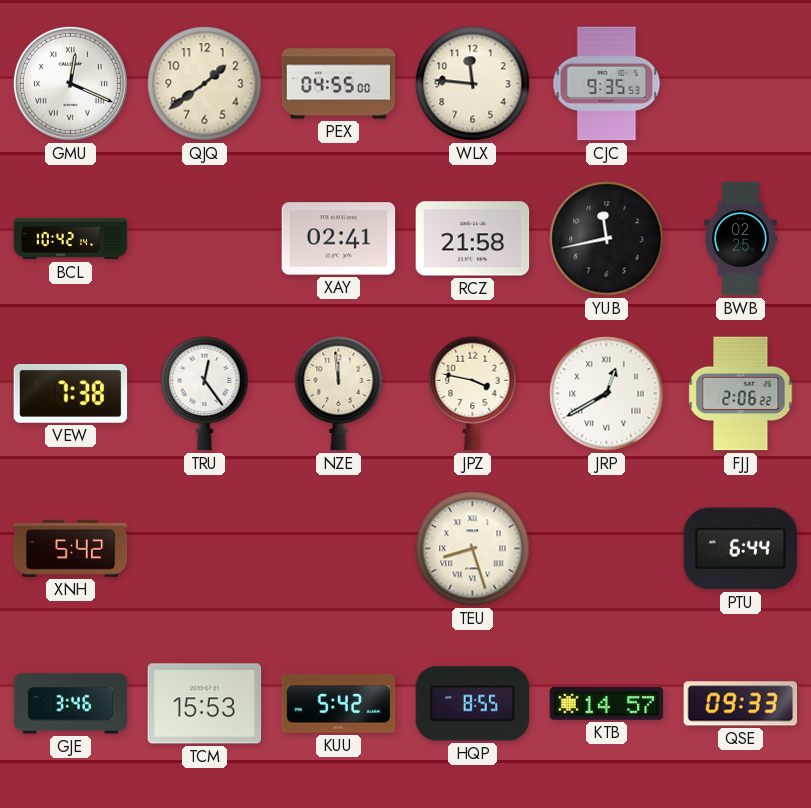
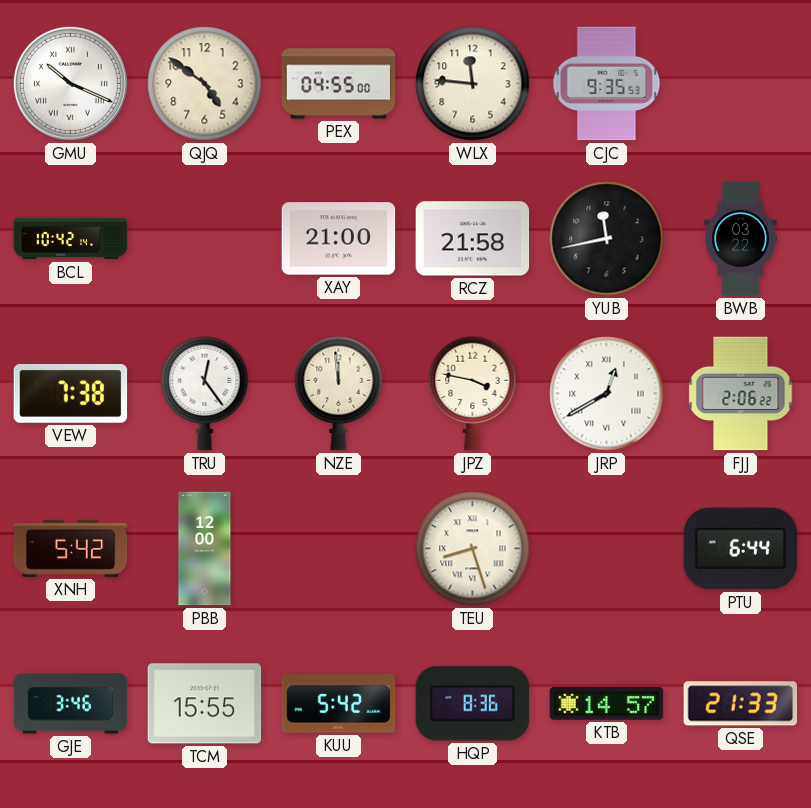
GMU: 12:19 -> 10:19
QJQ: 1:39 -> 4:51
XAY: 02:41 -> 21:00
BWB: 02:25 -> 03:22
PBB: none -> 12:00
TCM: 15:53 -> 15:55
HQP: 8:55 -> 8:36
QSE: 09:33 -> 21:33
